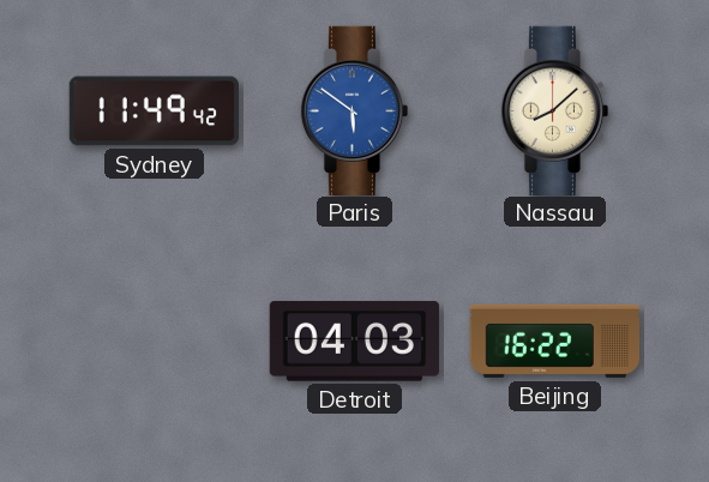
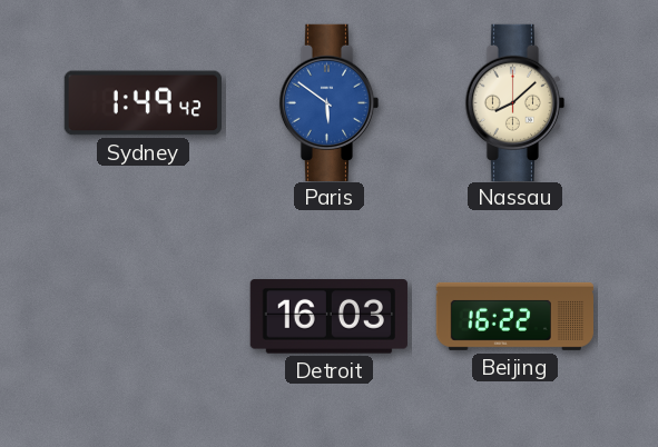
Sydney: 11:49 -> 1:49
Detroit: 04:03 -> 16:03
